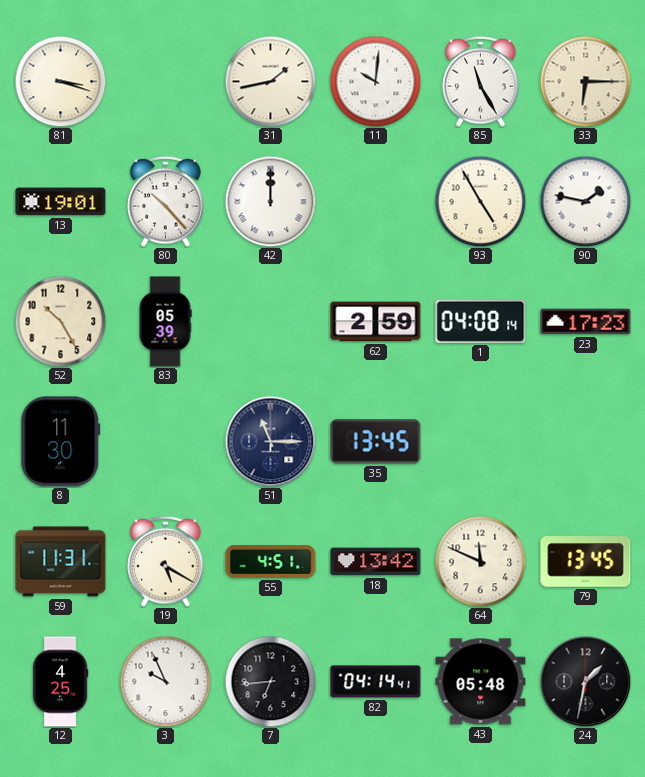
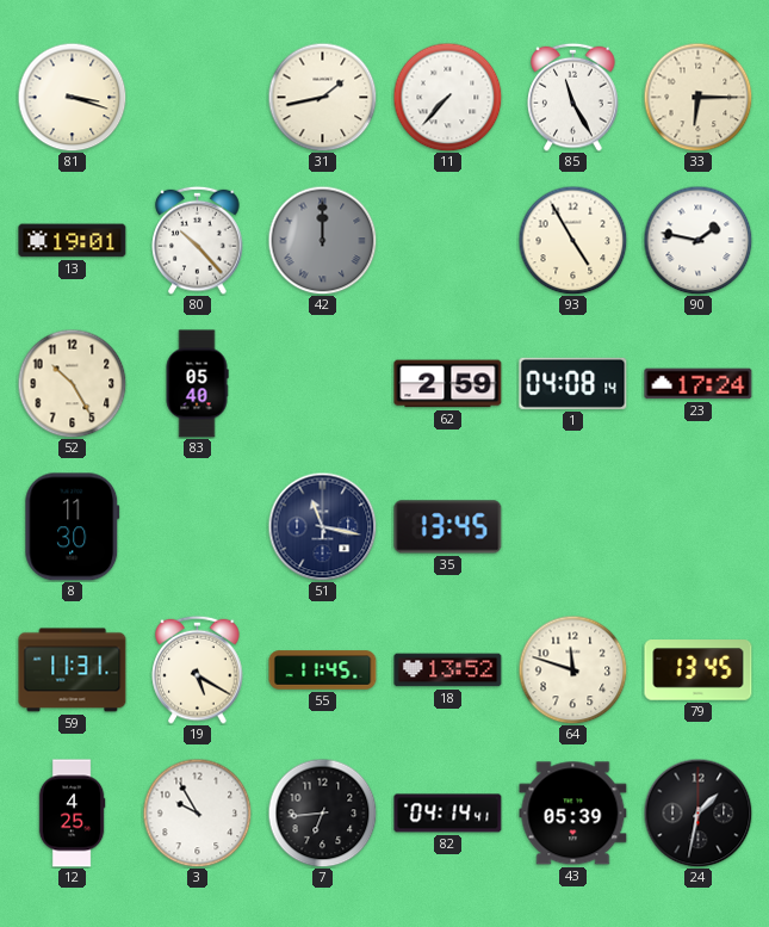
11: 10:01 -> 7:37
42 dial: white -> grey
83: 05:39 -> 05:40
23: 17:23 -> 17:24
51: 11:15 -> 11:17
55: 4:51 -> 11:45
18: 13:42 -> 13:52
64: 11:49 -> 11:48
3: 9:56 -> 9:55
43: 05:48 -> 05:39
